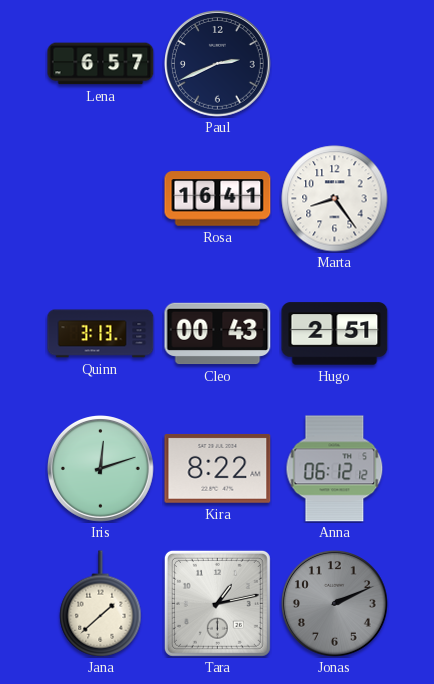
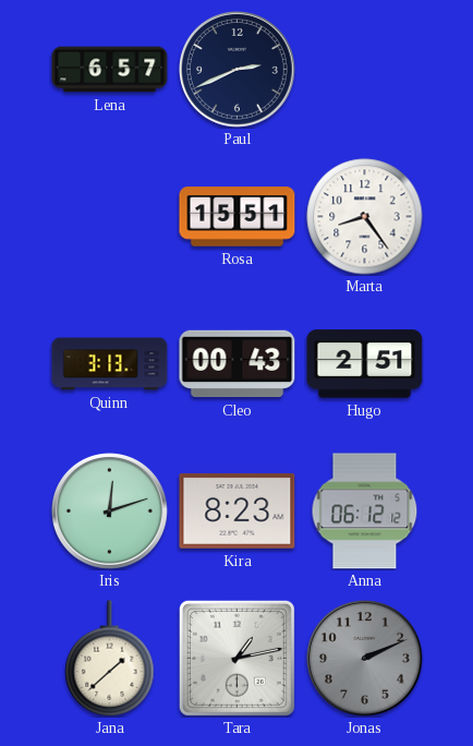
Rosa: 16:41 -> 15:51
Kira: 8:22 -> 8:23
